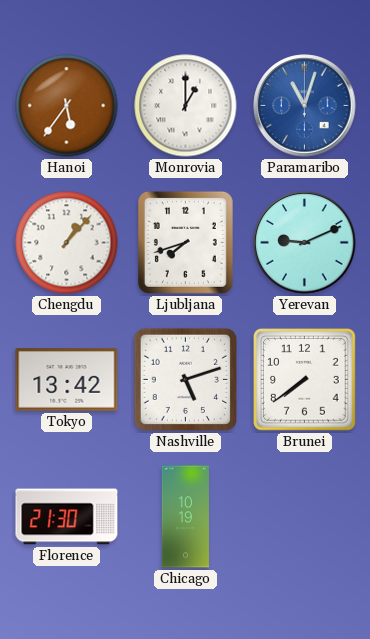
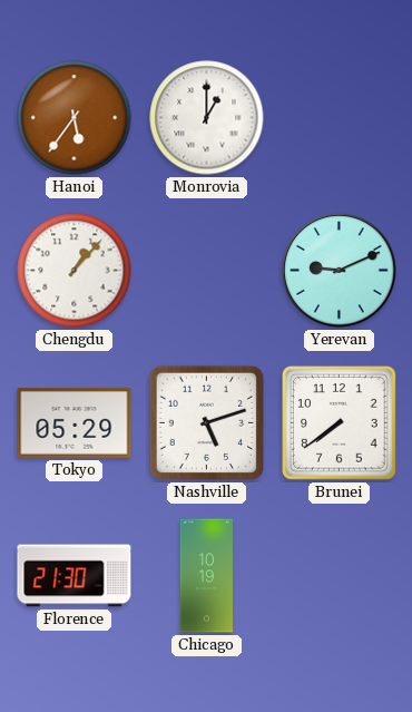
Paramaribo: 11:03 -> none
Ljubljana: 7:42 -> none
Tokyo: 13:42 -> 05:29
